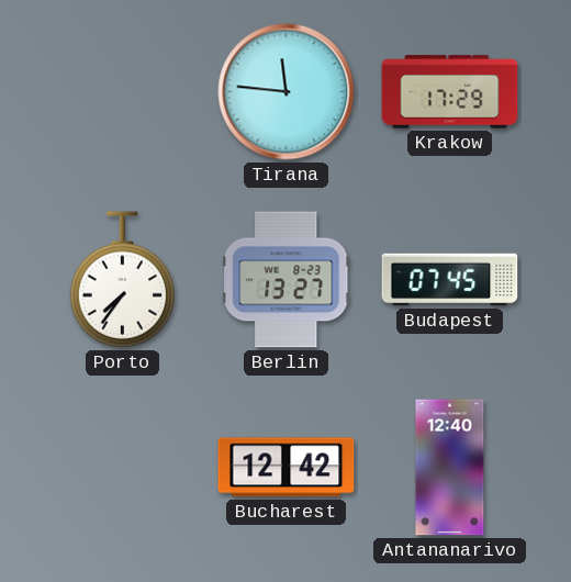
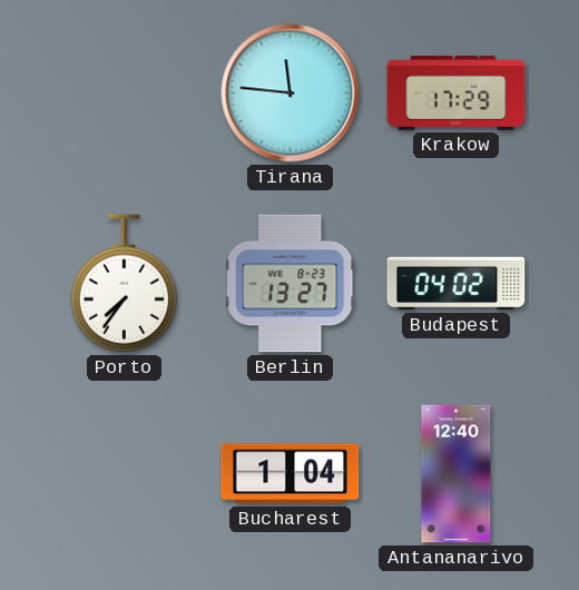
Budapest: 07:45 -> 04:02
Bucharest: 12:42 -> 1:04
